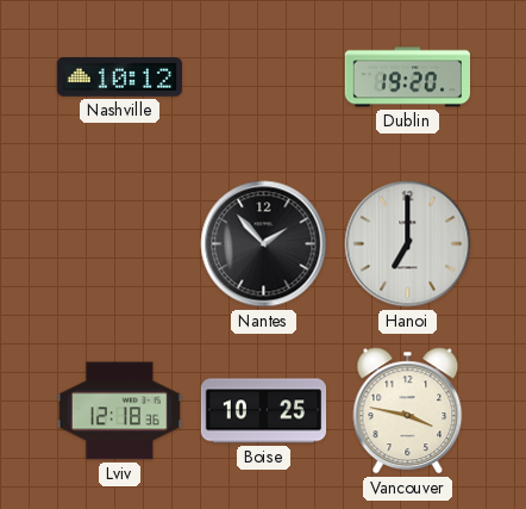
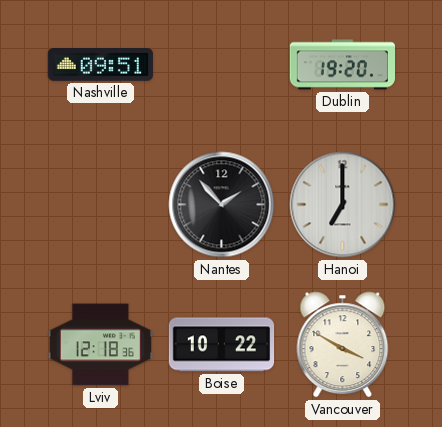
Nashville: 10:12 -> 09:51
Boise: 10:25 -> 10:22
Vancouver: 3:47 -> 3:50
